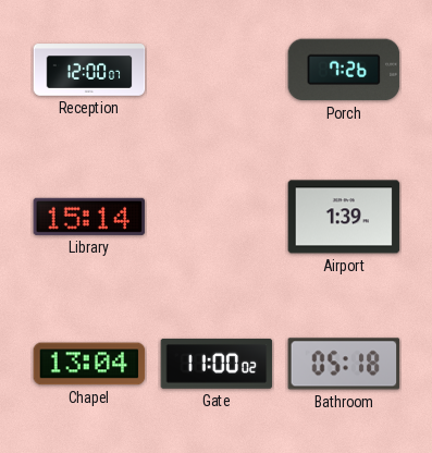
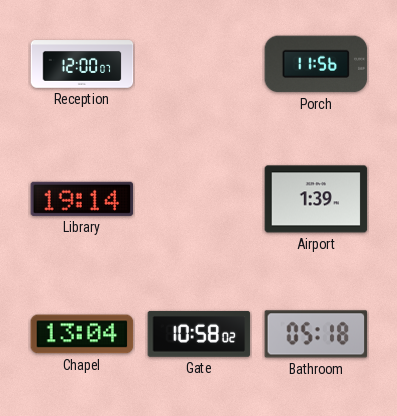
Porch: 7:26 -> 11:56
Library: 15:14 -> 19:14
Gate: 11:00 -> 10:58
